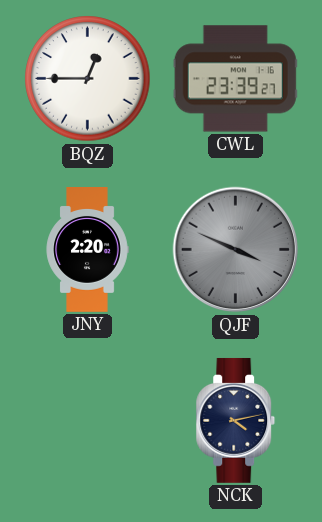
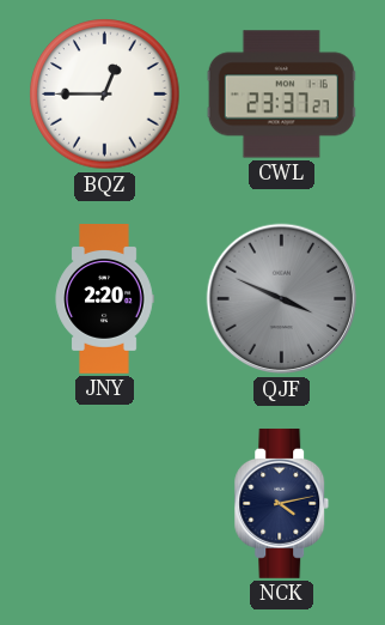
CWL: 23:39 -> 23:37
